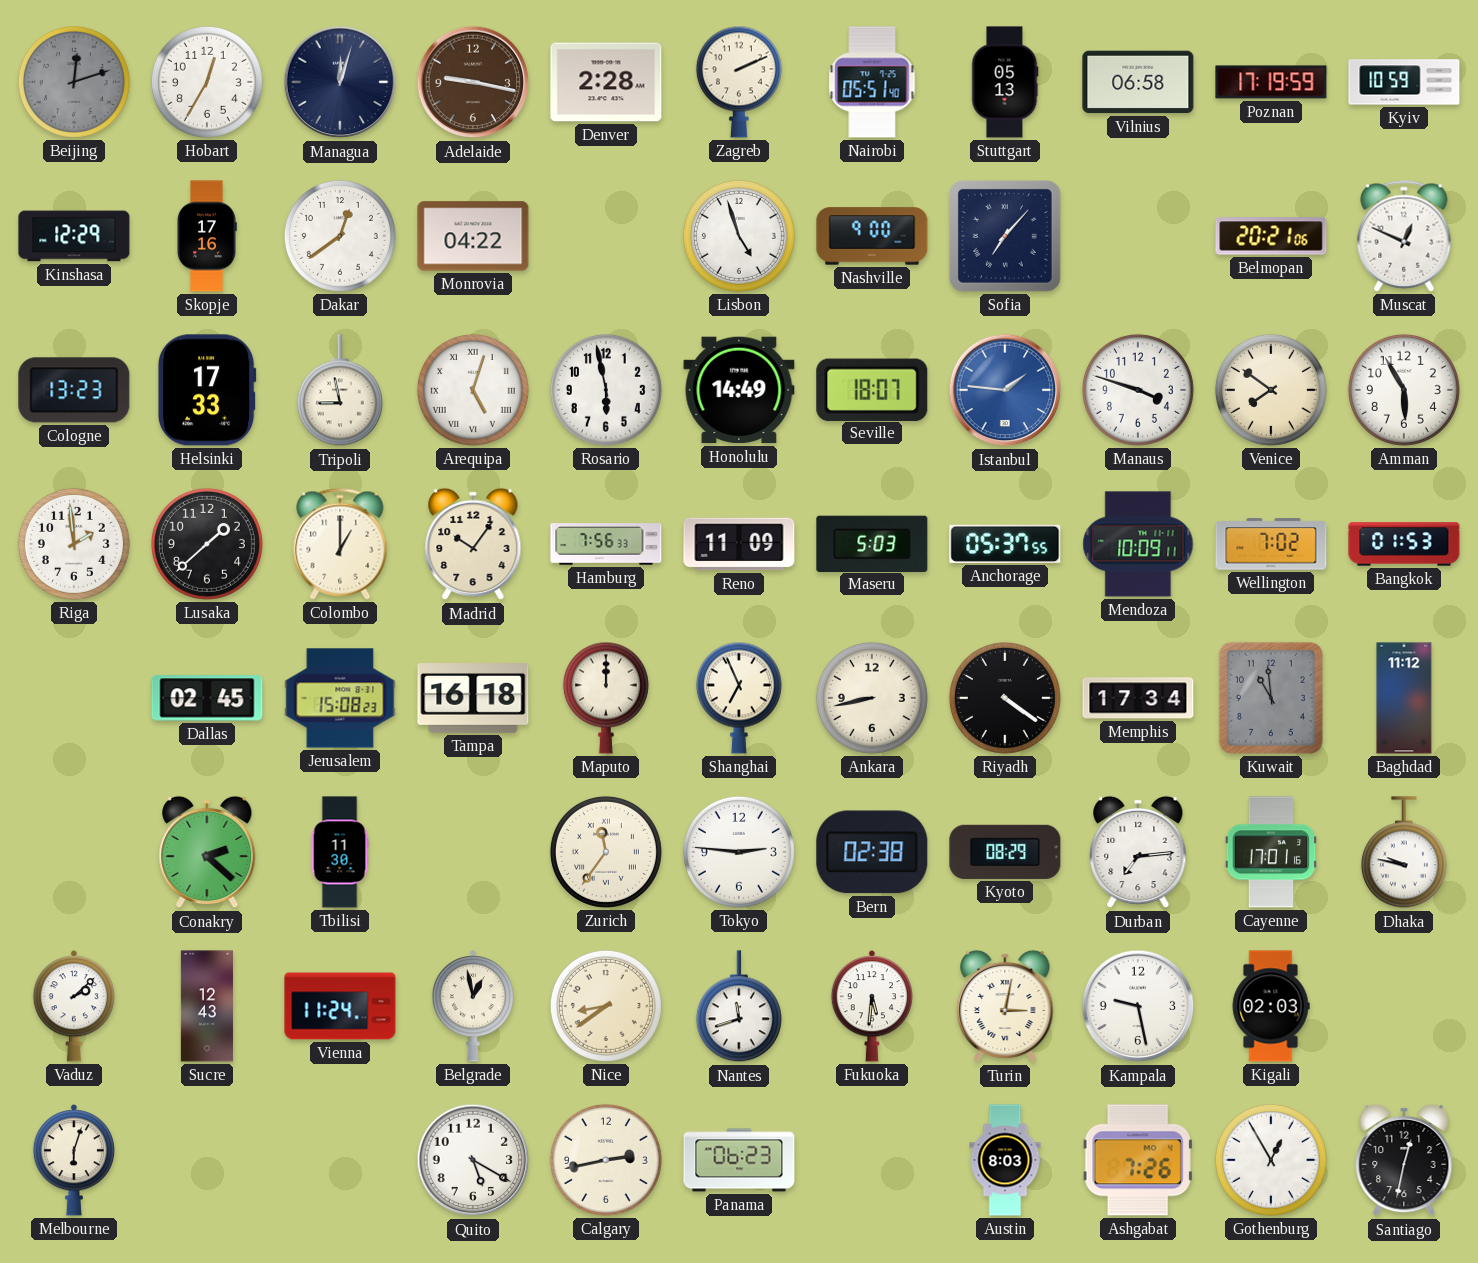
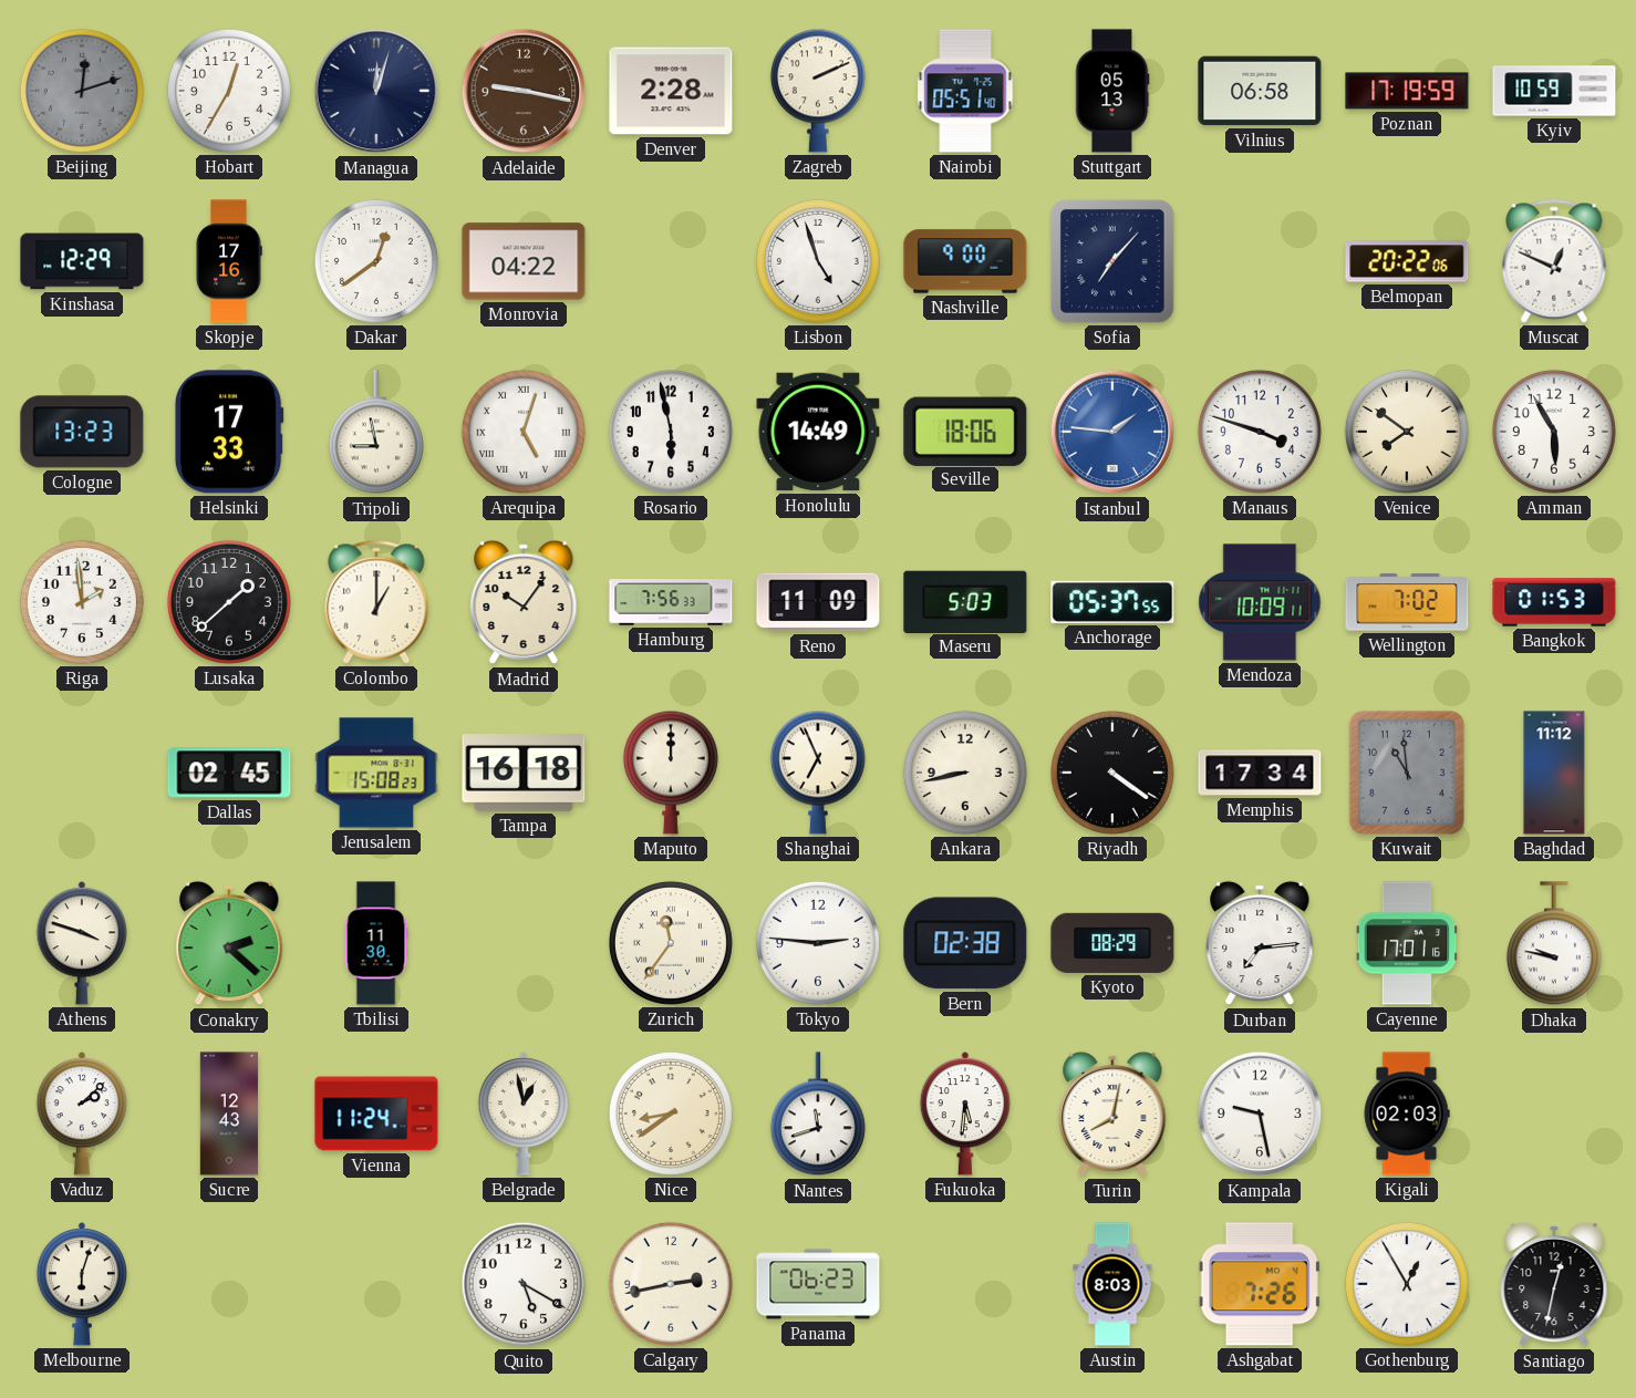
Belmopan: 20:21 -> 20:22
Seville: 18:07 -> 18:06
Athens: none -> 3:48
Turin: 3:02 -> 8:02
